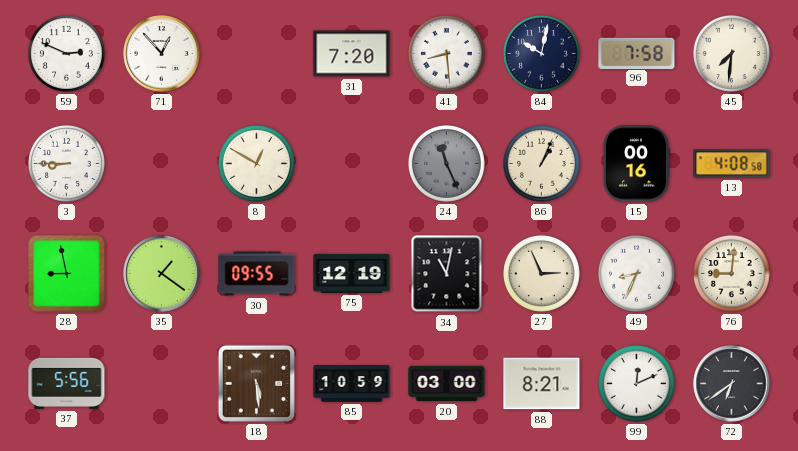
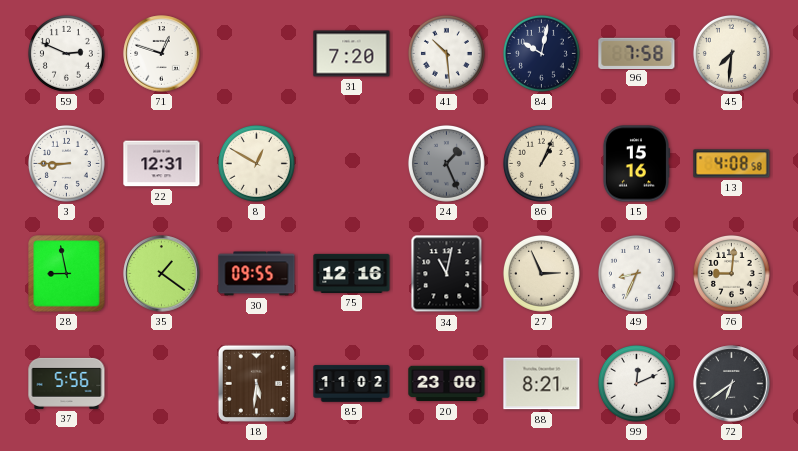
71: 12:53 -> 12:48
41: 8:29 -> 10:29
22: none -> 12:31
24: 11:26 -> 1:26
15: 00:16 -> 15:16
75: 12:19 -> 12:16
18: 5:29 -> 5:31
85: 10:59 -> 11:02
20: 03:00 -> 23:00
